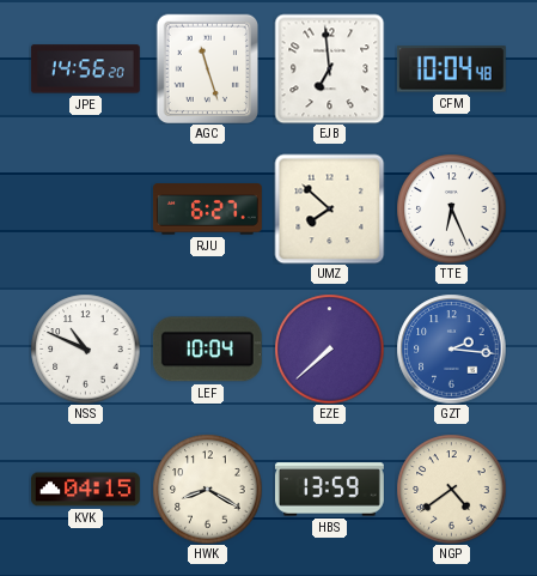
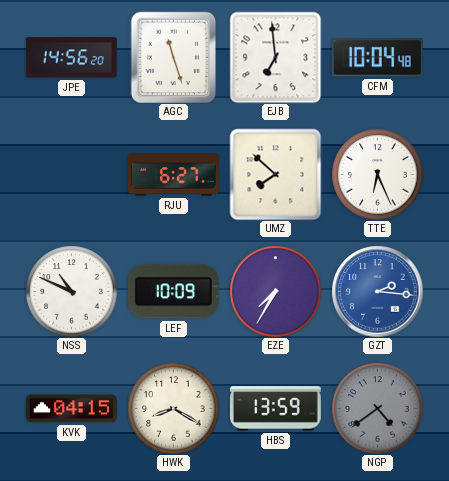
LEF: 10:04 -> 10:09
EZE: 7:38 -> 7:35
NGP dial: cream -> grey
